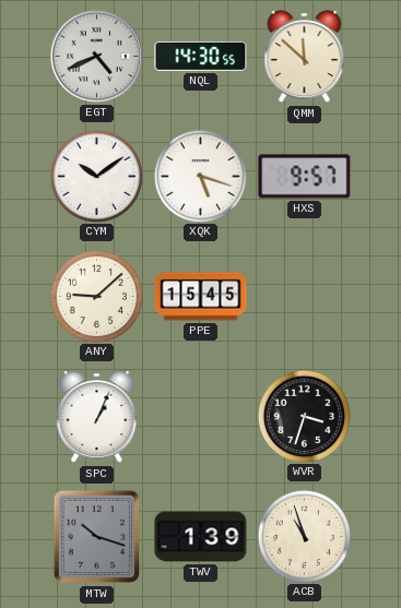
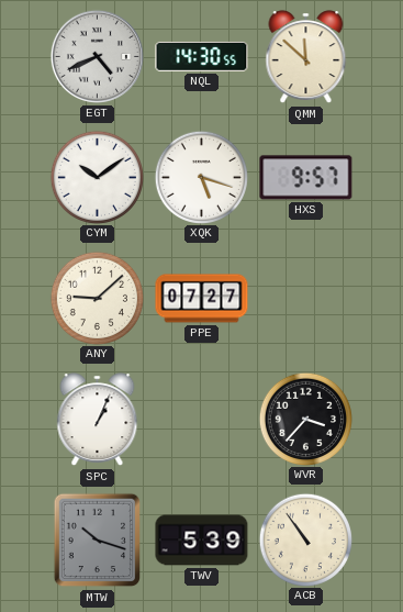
PPE: 15:45 -> 07:27
WVR: 3:33 -> 3:37
TWV: 1:39 -> 5:39
ACB: 10:57 -> 10:54
